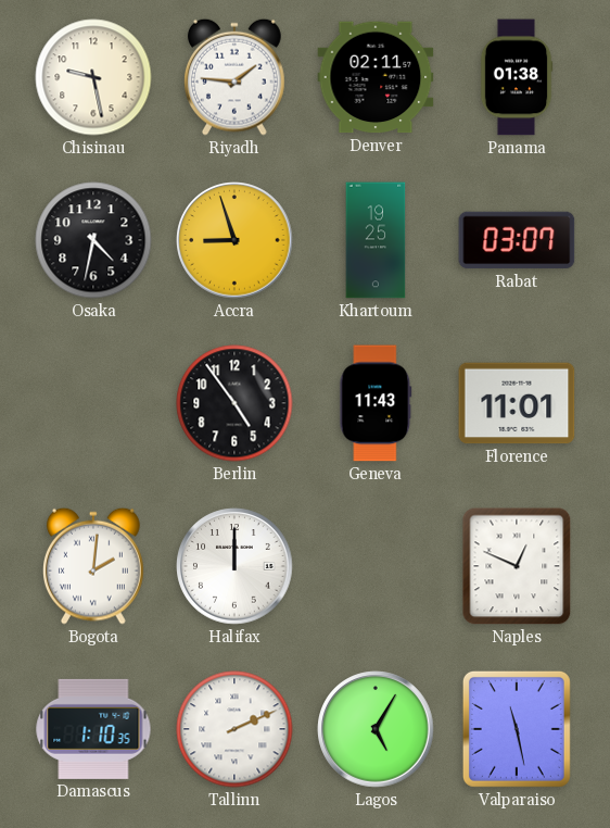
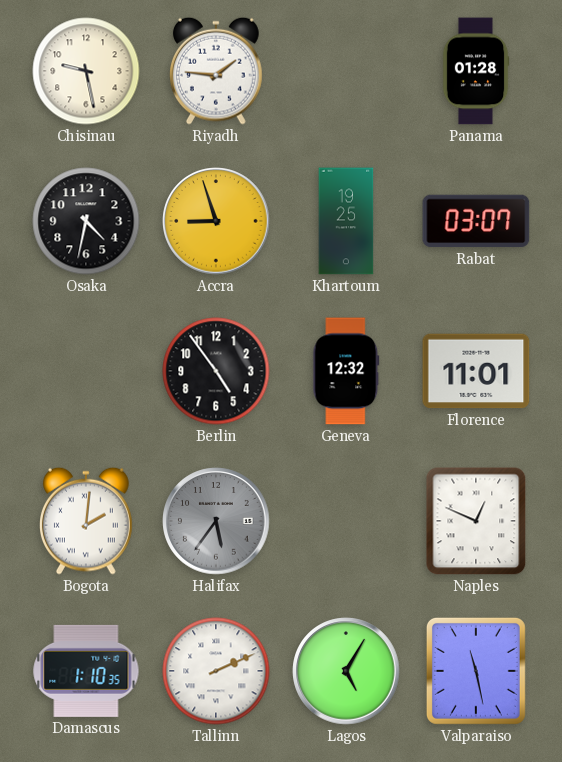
Denver: 02:11 -> none
Panama: 01:38 -> 01:28
Geneva: 11:43 -> 12:32
Halifax: 12:00 -> 5:36
Halifax dial: white -> grey
